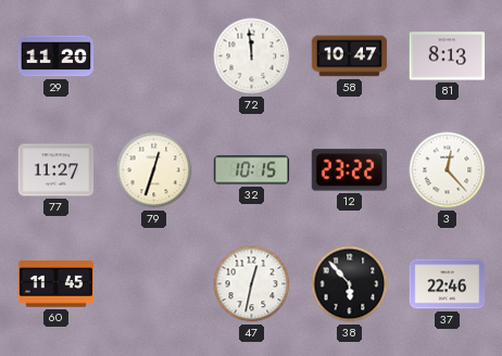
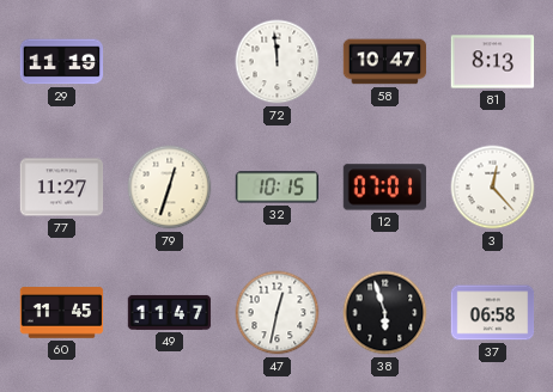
29: 11:20 -> 11:19
12: 23:22 -> 07:01
49: none -> 11:47
38: 5:53 -> 5:57
37: 22:46 -> 06:58
